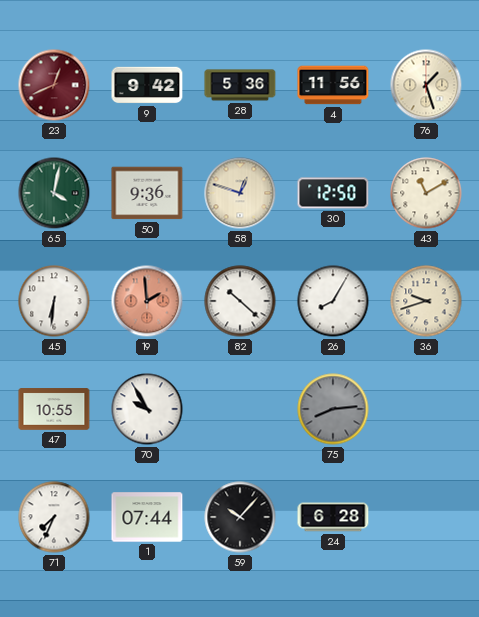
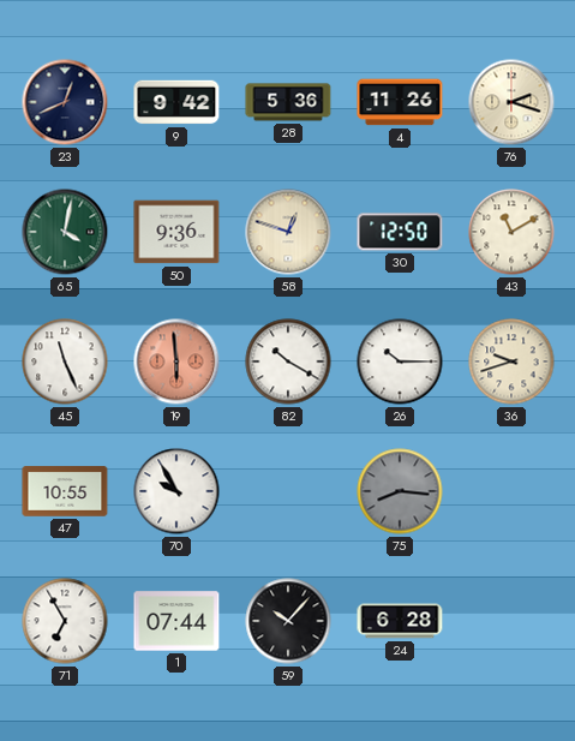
23 dial: burgundy -> navy
4: 11:56 -> 11:26
76: 1:27 -> 2:18
45: 6:31 -> 11:26
19: 1:59 -> 5:59
82: 10:22 -> 10:20
26: 8:05 -> 10:15
75: 8:14 -> 8:16
71: 7:34 -> 6:55
